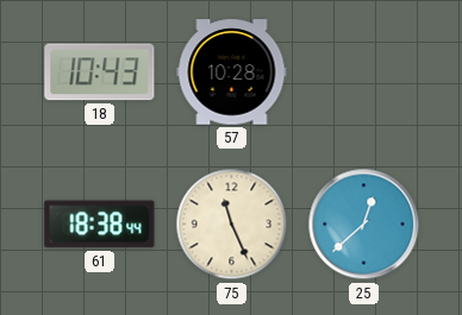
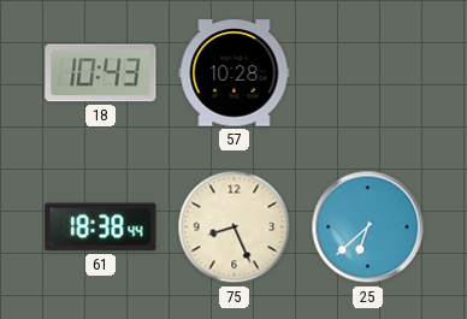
75: 11:26 -> 8:26
25: 12:38 -> 6:38
